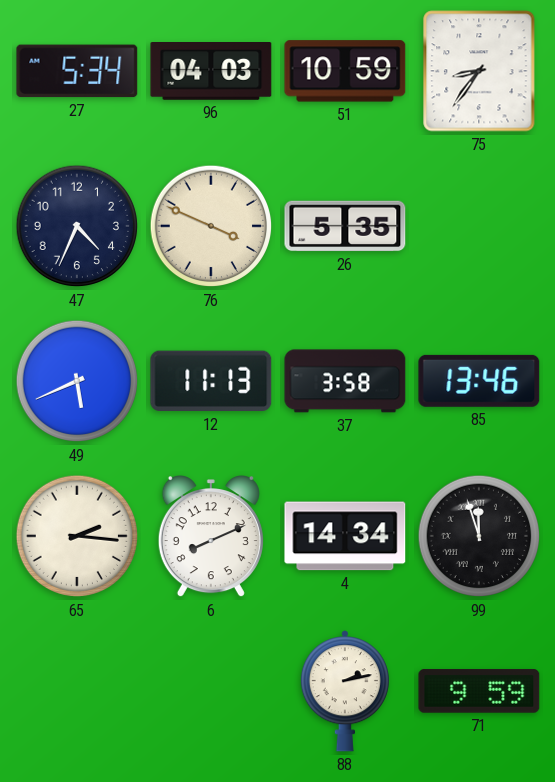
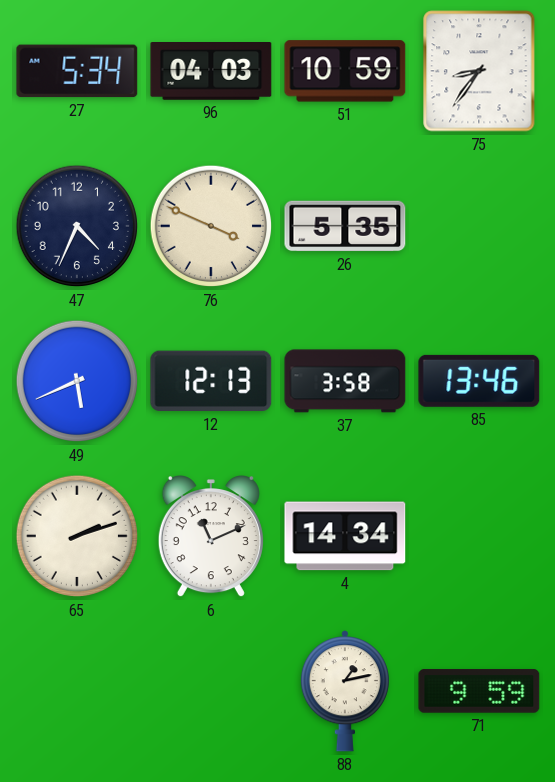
12: 11:13 -> 12:13
65: 2:16 -> 2:12
6: 8:11 -> 11:11
99: 11:57 -> none
88: 2:13 -> 1:13
